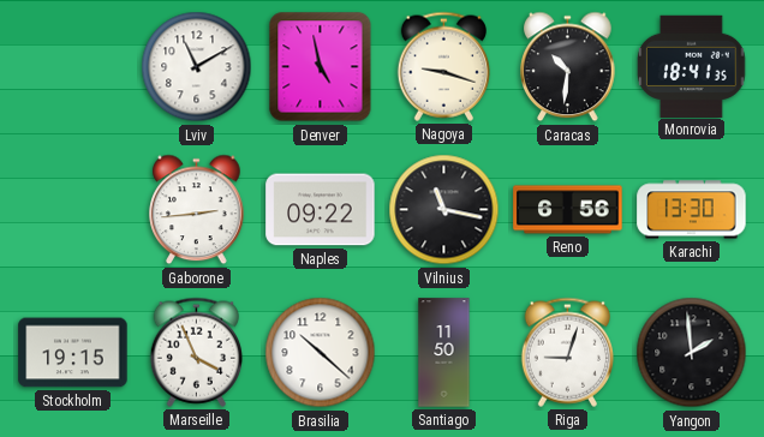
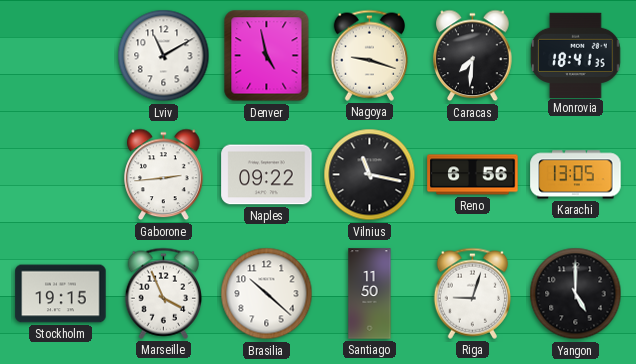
Caracas: 10:31 -> 7:31
Karachi: 13:30 -> 13:05
Yangon: 1:59 -> 5:00
